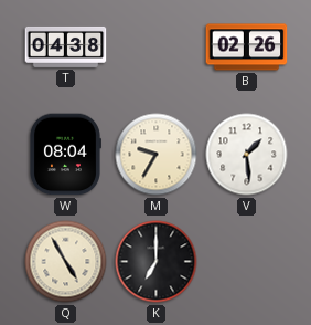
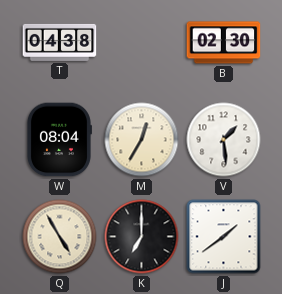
B: 02:26 -> 02:30
M: 9:35 -> 12:35
J: none -> 1:39
